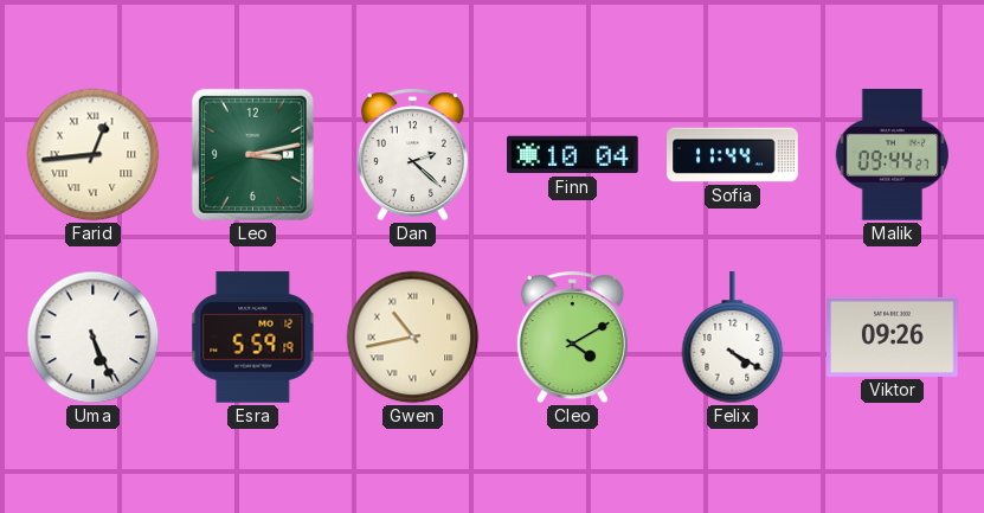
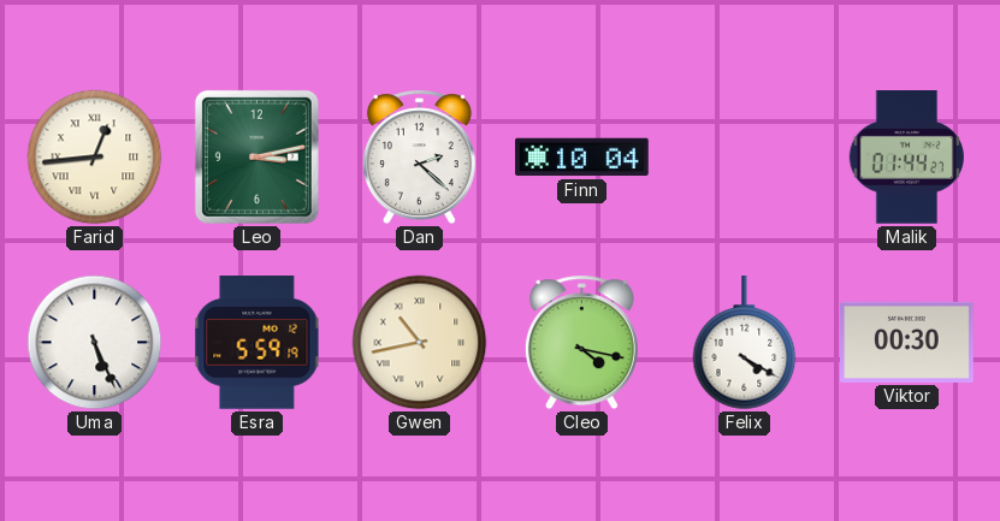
Sofia: 11:44 -> none
Malik: 09:44 -> 01:44
Cleo: 4:10 -> 4:17
Viktor: 09:26 -> 00:30
